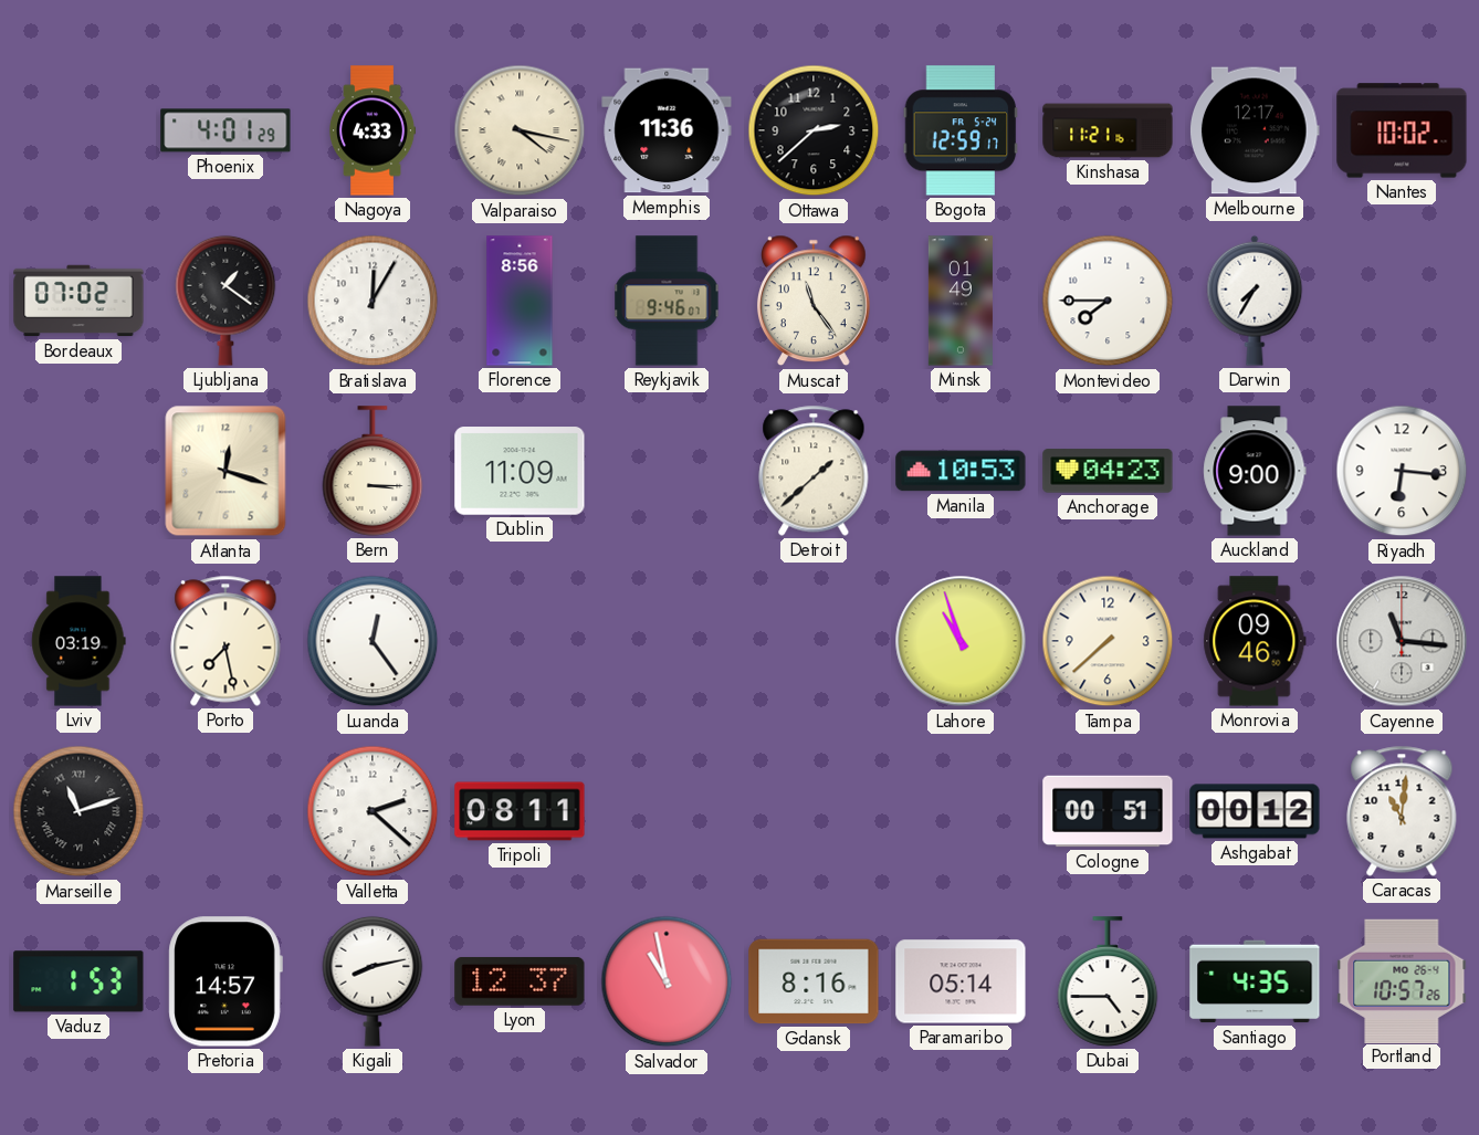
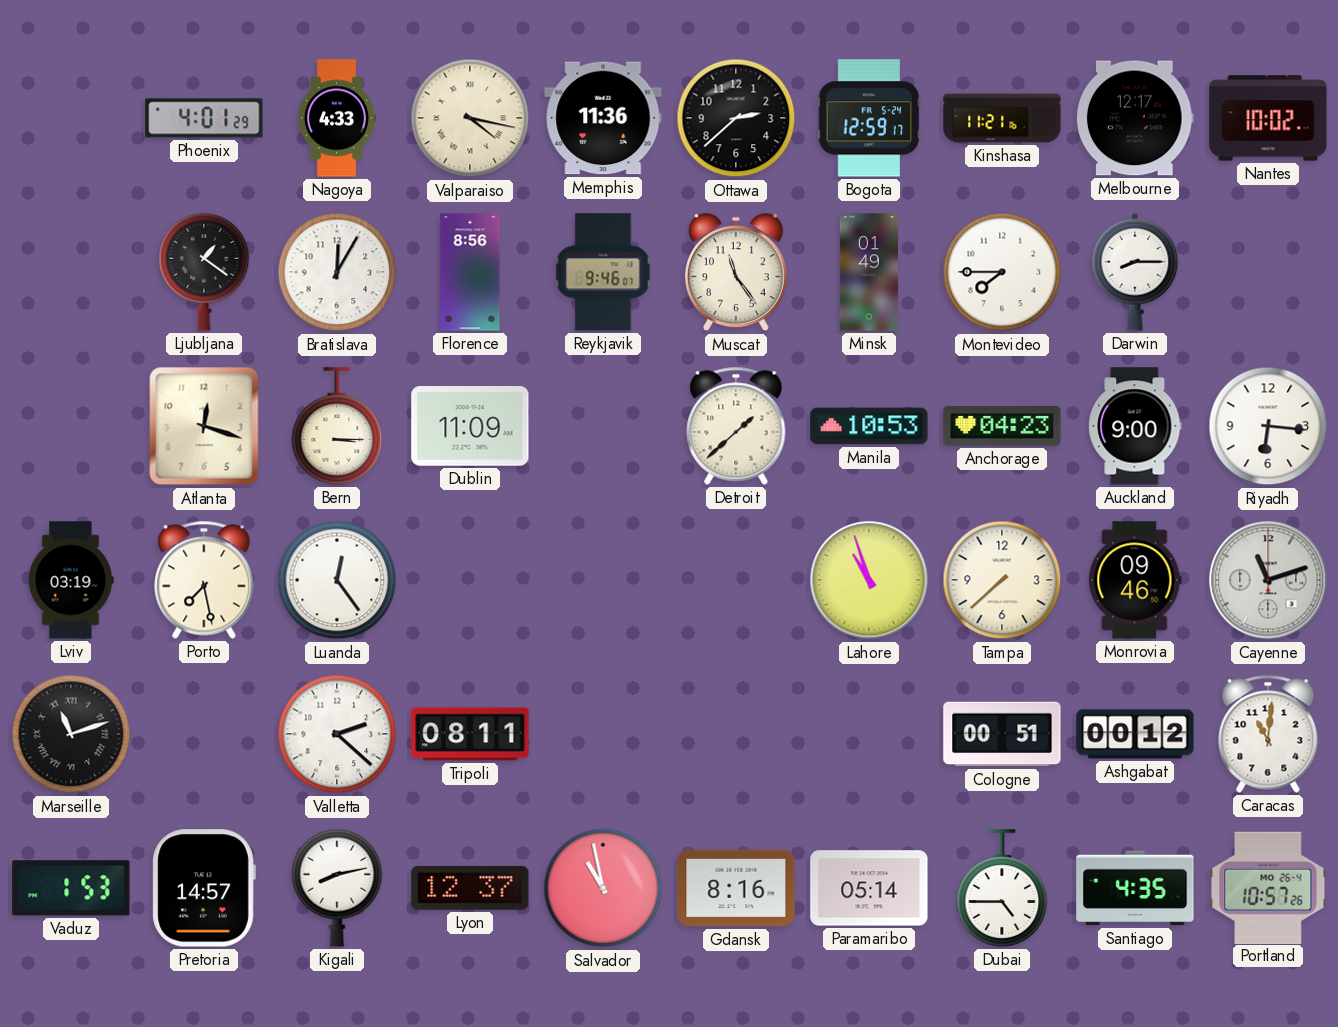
Bordeaux: 07:02 -> none
Darwin: 7:35 -> 8:15
Cayenne: 11:16 -> 11:12
